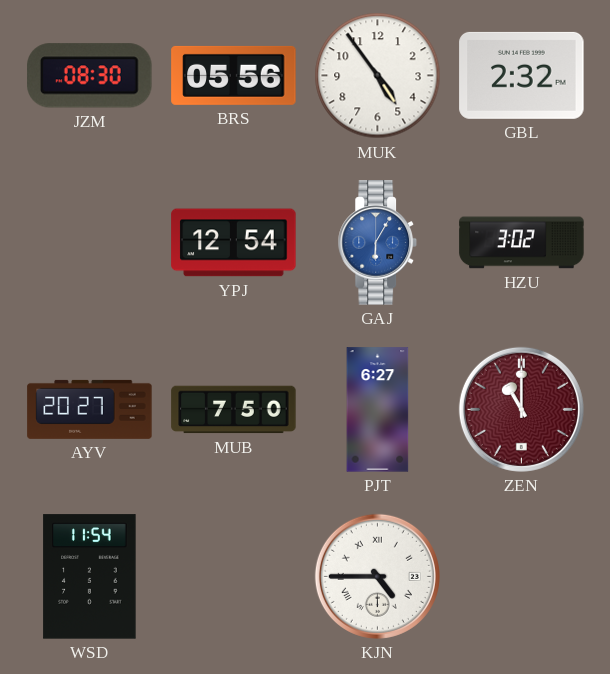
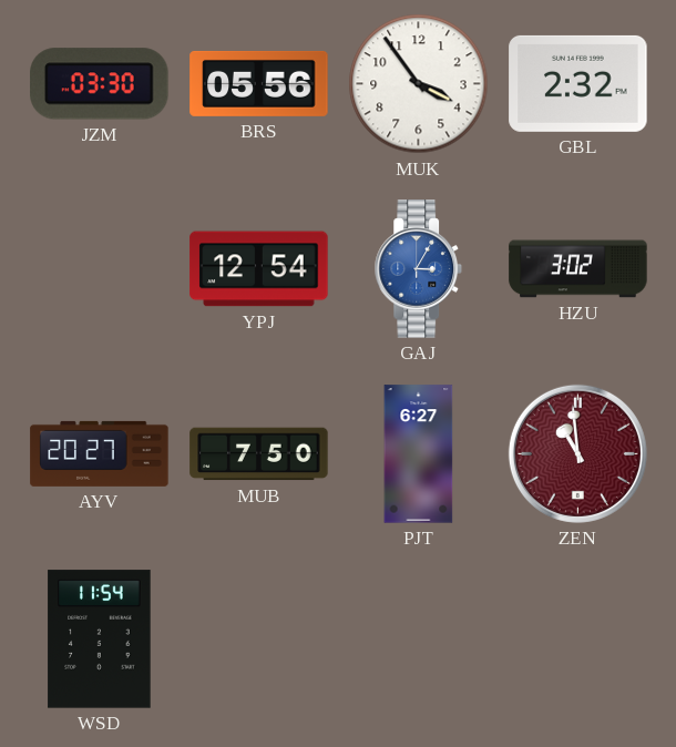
JZM: 08:30 -> 03:30
MUK: 4:54 -> 3:54
GAJ: 6:05 -> 3:05
ZEN: 11:00 -> 10:59
KJN: 4:45 -> none
